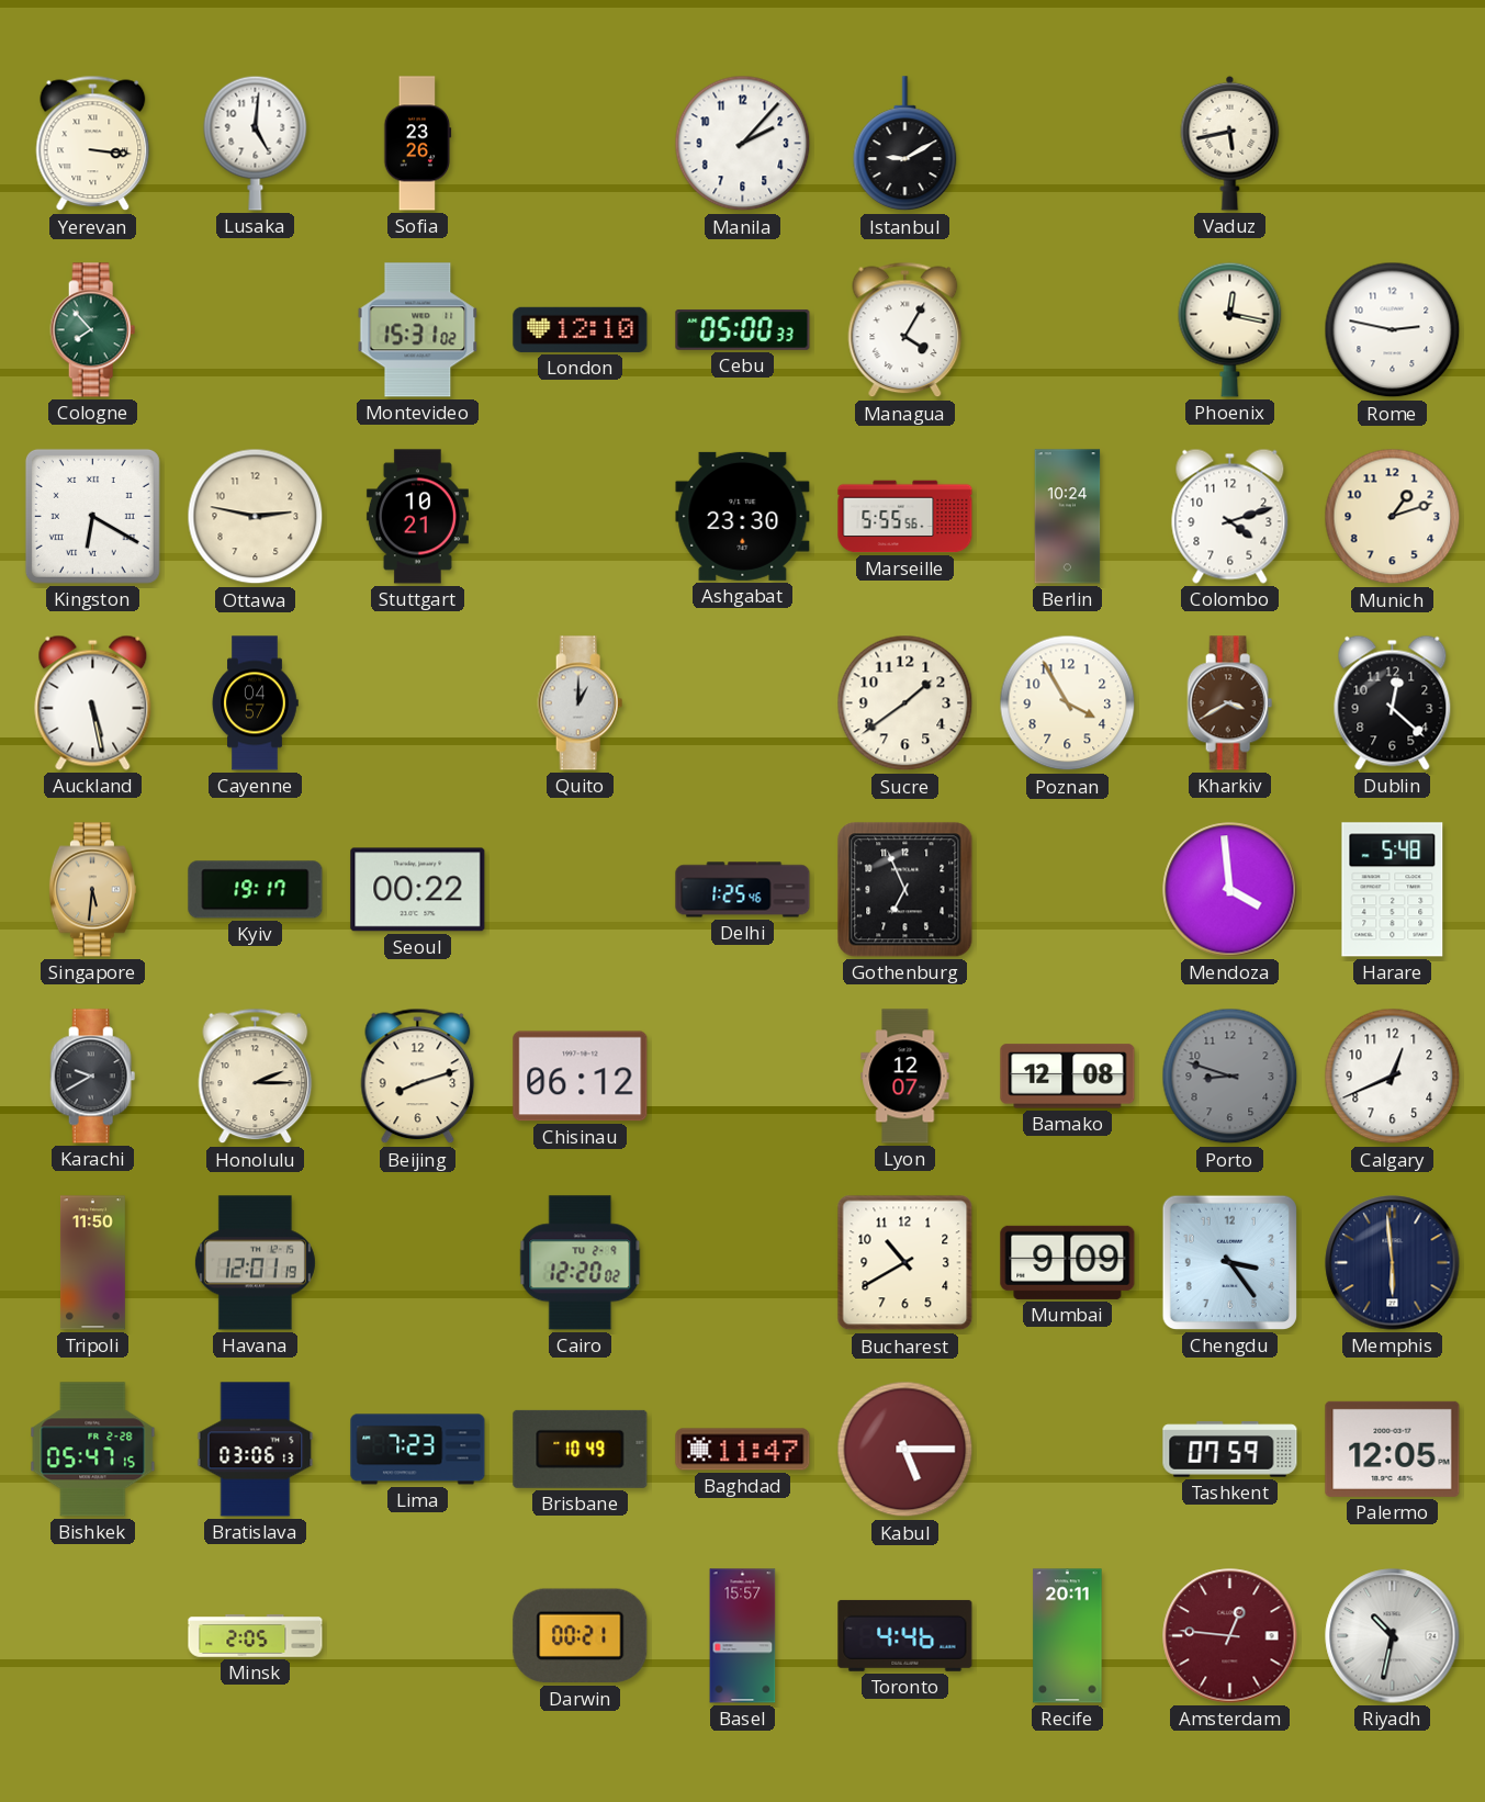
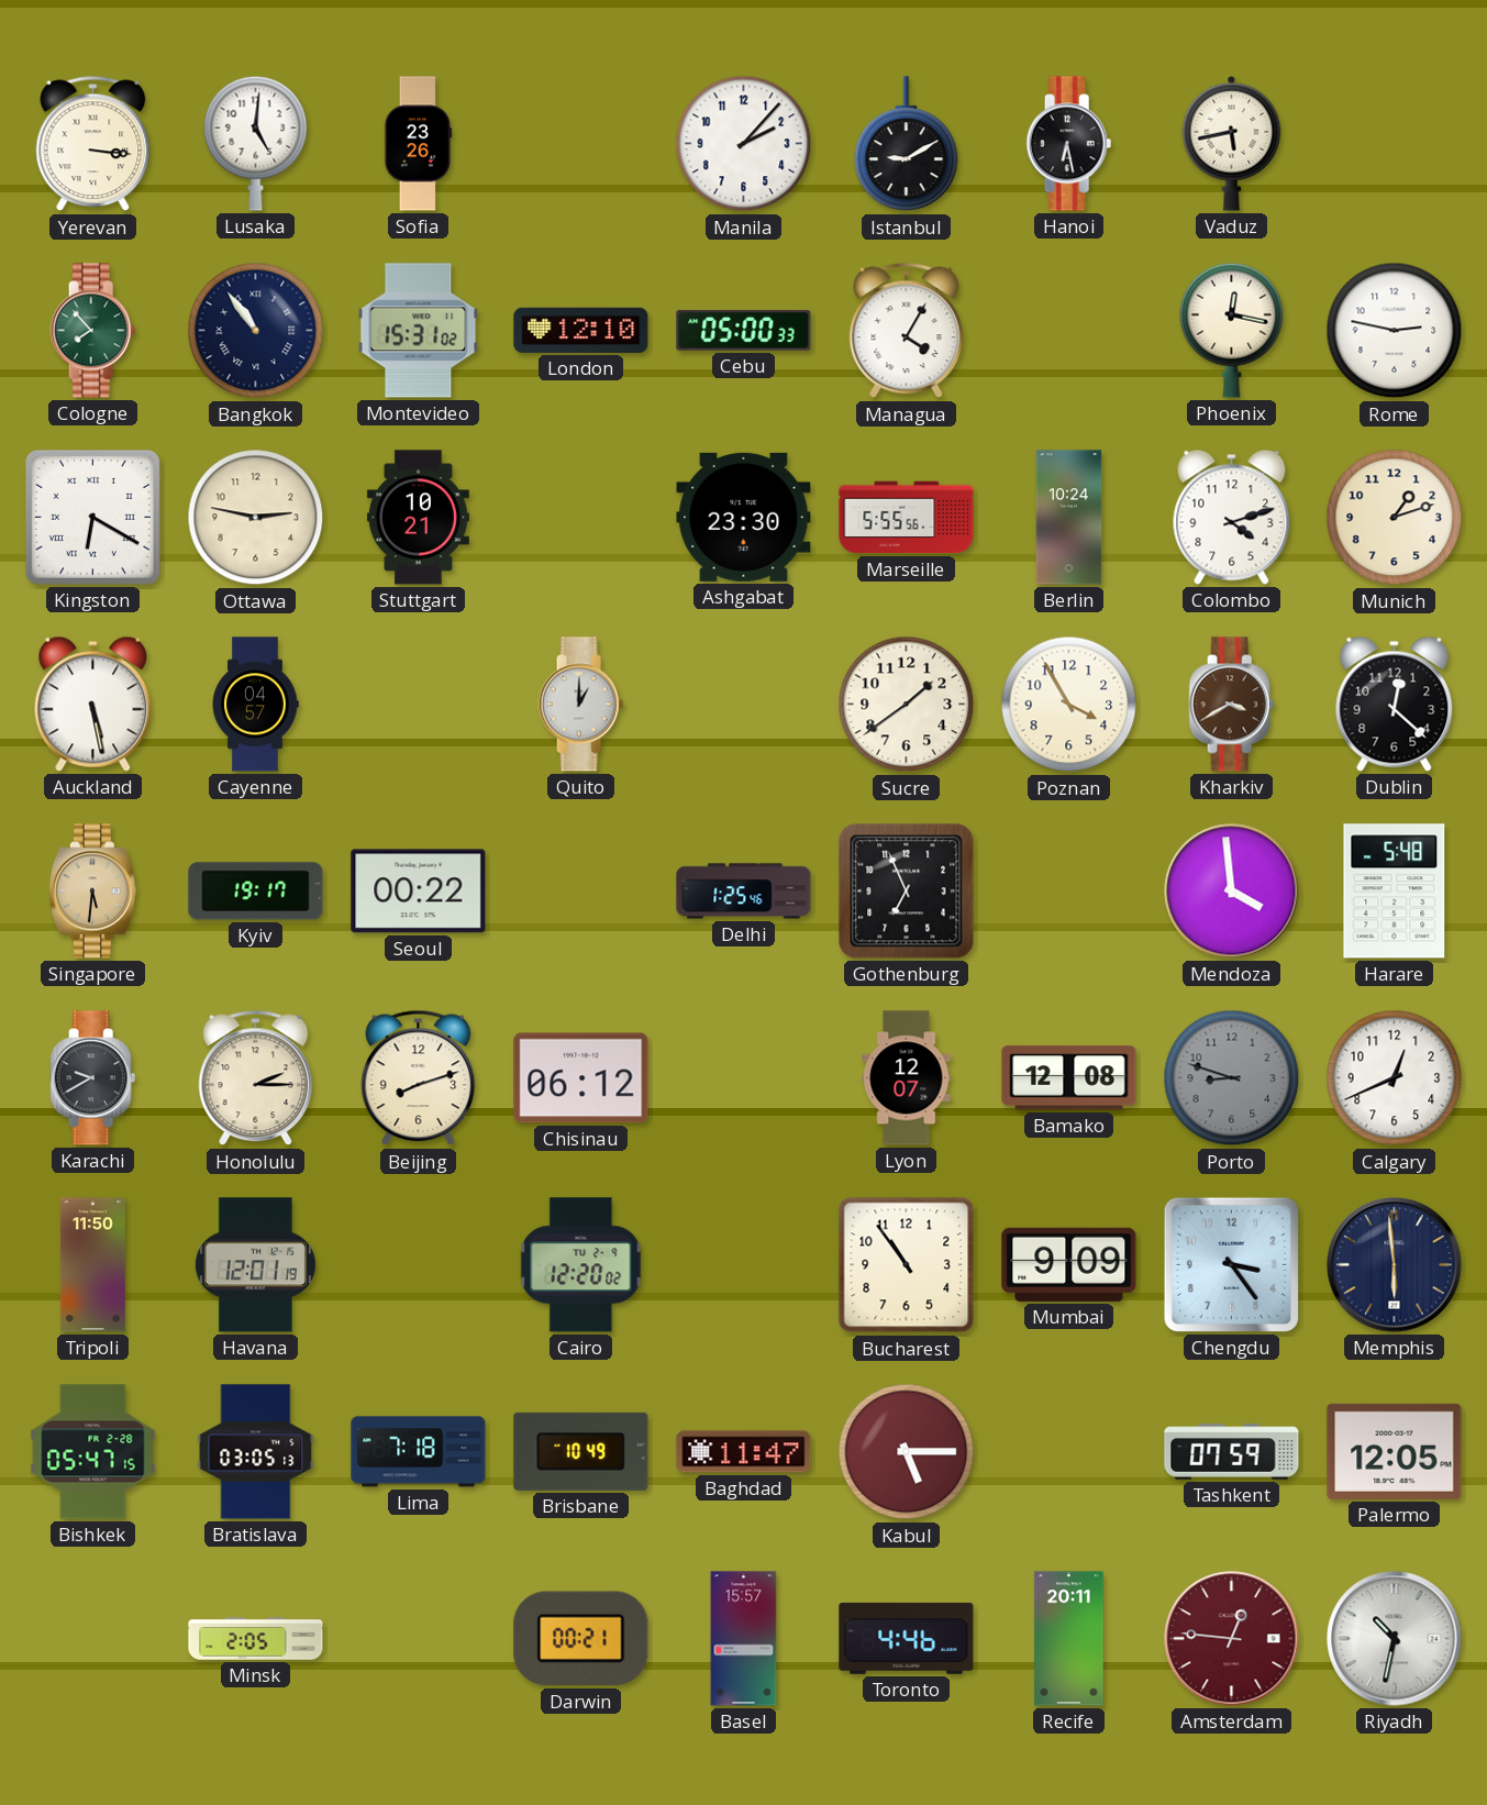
Hanoi: none -> 6:28
Bangkok: none -> 10:54
Bucharest: 10:40 -> 10:54
Bratislava: 03:06 -> 03:05
Lima: 7:23 -> 7:18
